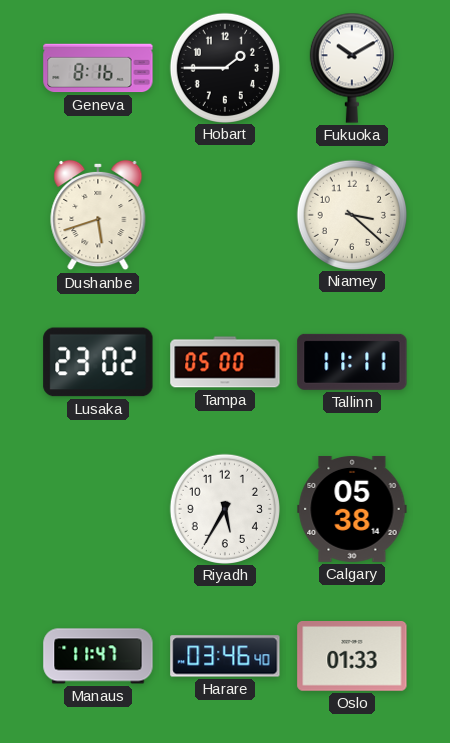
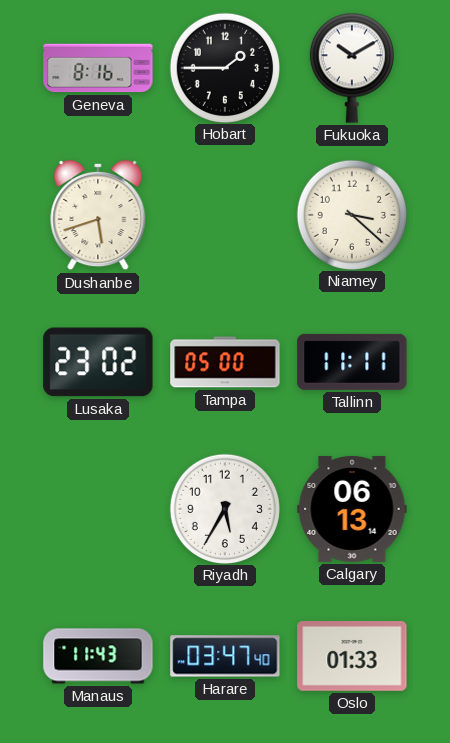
Calgary: 05:38 -> 06:13
Manaus: 11:47 -> 11:43
Harare: 03:46 -> 03:47
